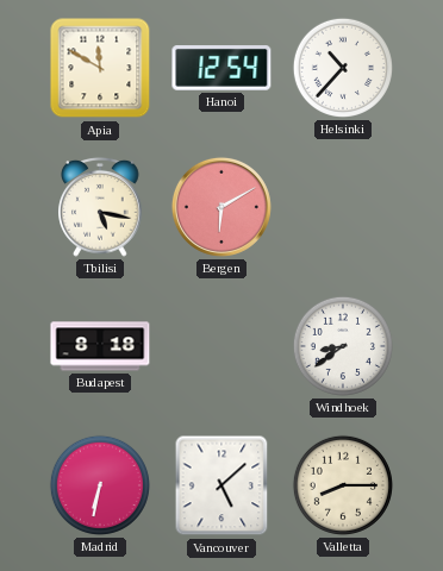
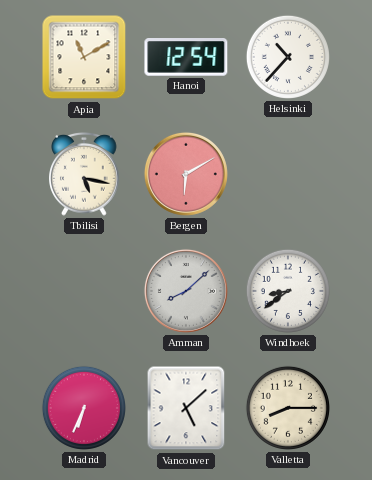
Apia: 11:50 -> 11:10
Budapest: 8:18 -> none
Amman: none -> 8:08
Madrid: 6:32 -> 6:34
